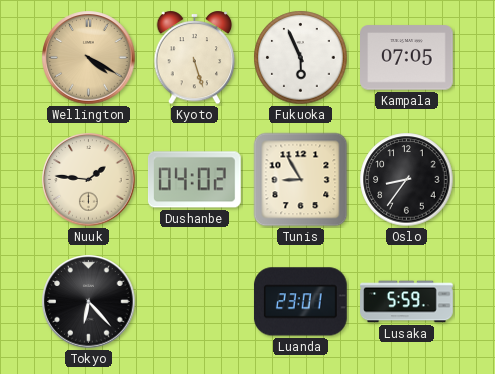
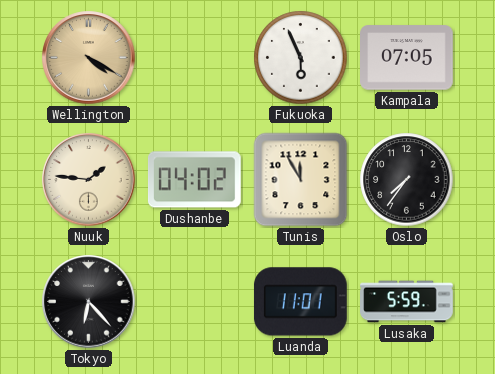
Kyoto: 5:27 -> none
Tunis: 8:55 -> 11:55
Oslo: 8:36 -> 7:36
Luanda: 23:01 -> 11:01
